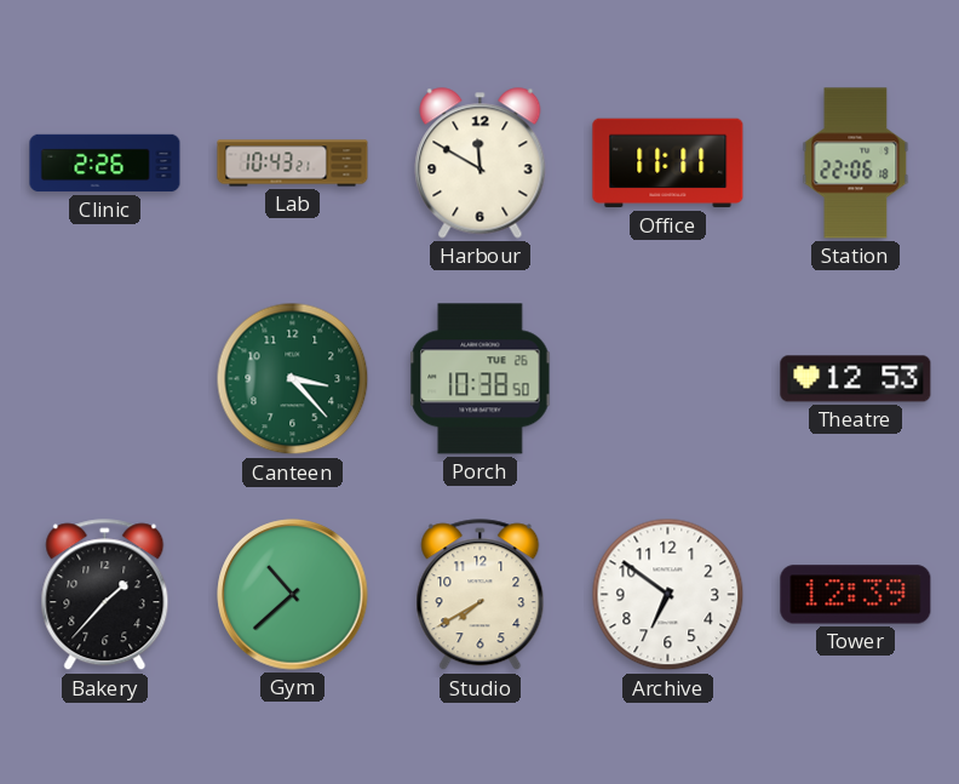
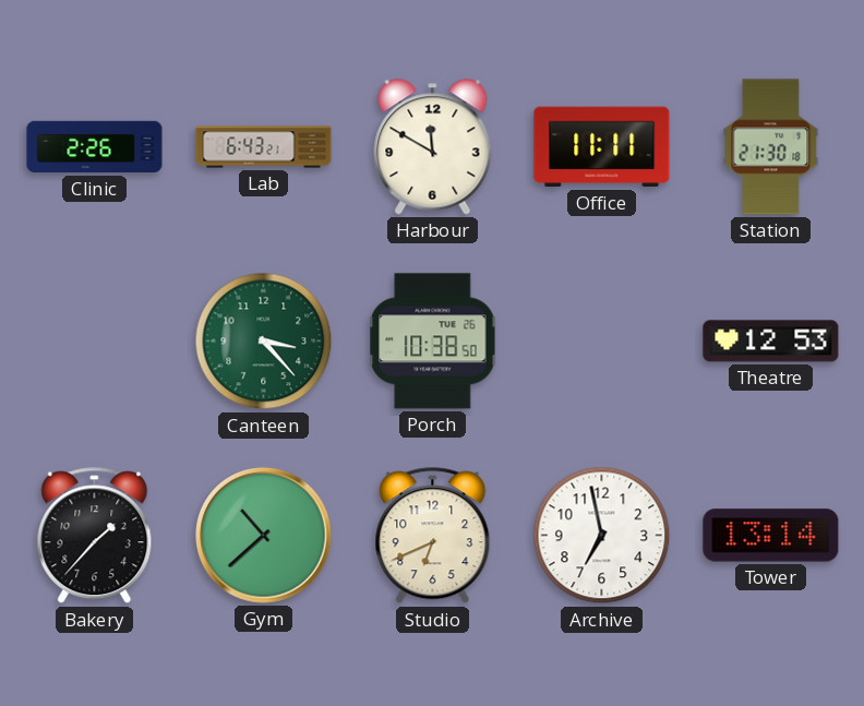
Lab: 10:43 -> 6:43
Station: 22:06 -> 21:30
Studio: 7:40 -> 6:41
Archive: 6:51 -> 6:58
Tower: 12:39 -> 13:14
